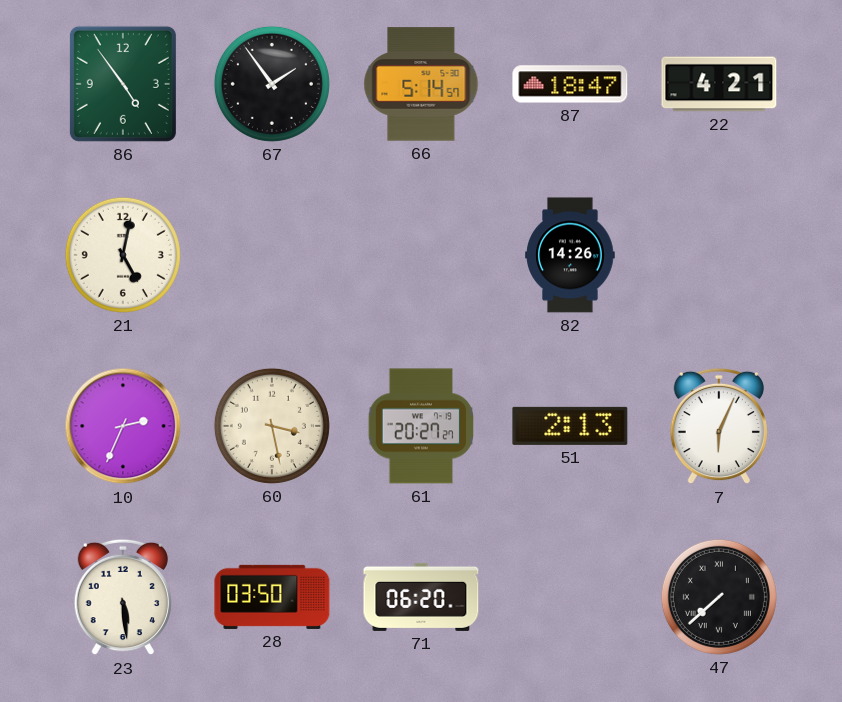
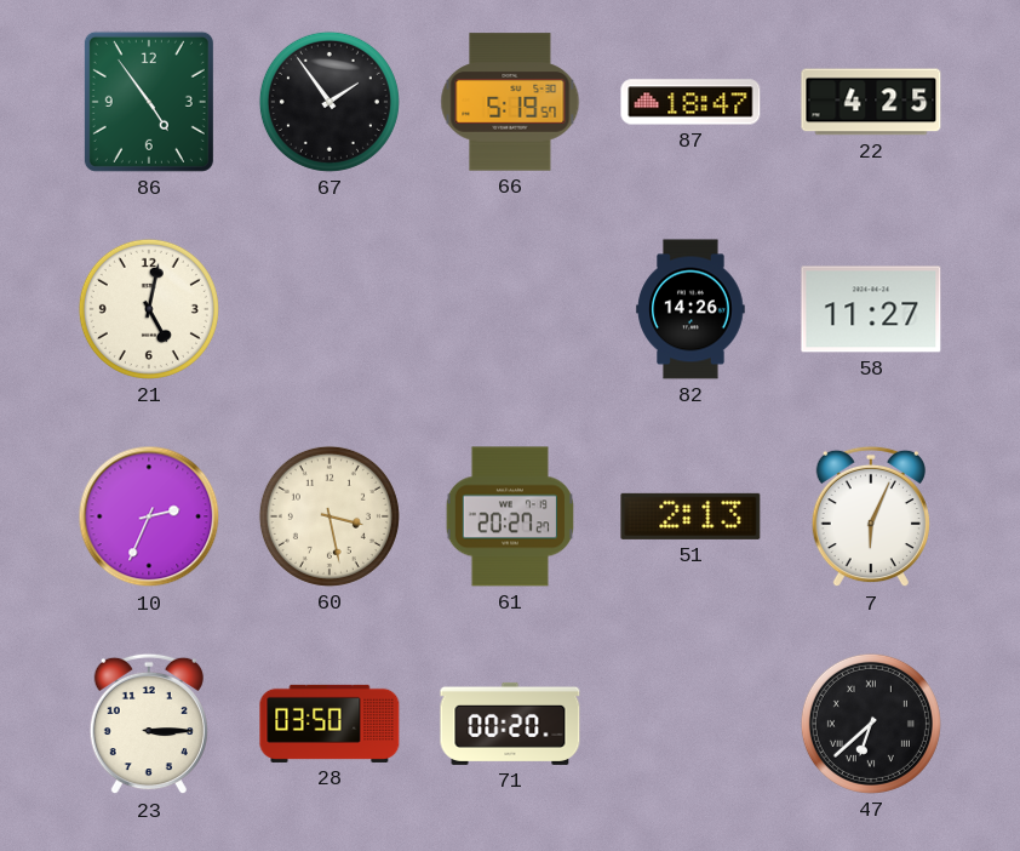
66: 5:14 -> 5:19
22: 4:21 -> 4:25
58: none -> 11:27
23: 5:29 -> 3:15
71: 06:20 -> 00:20
47: 7:38 -> 6:38
